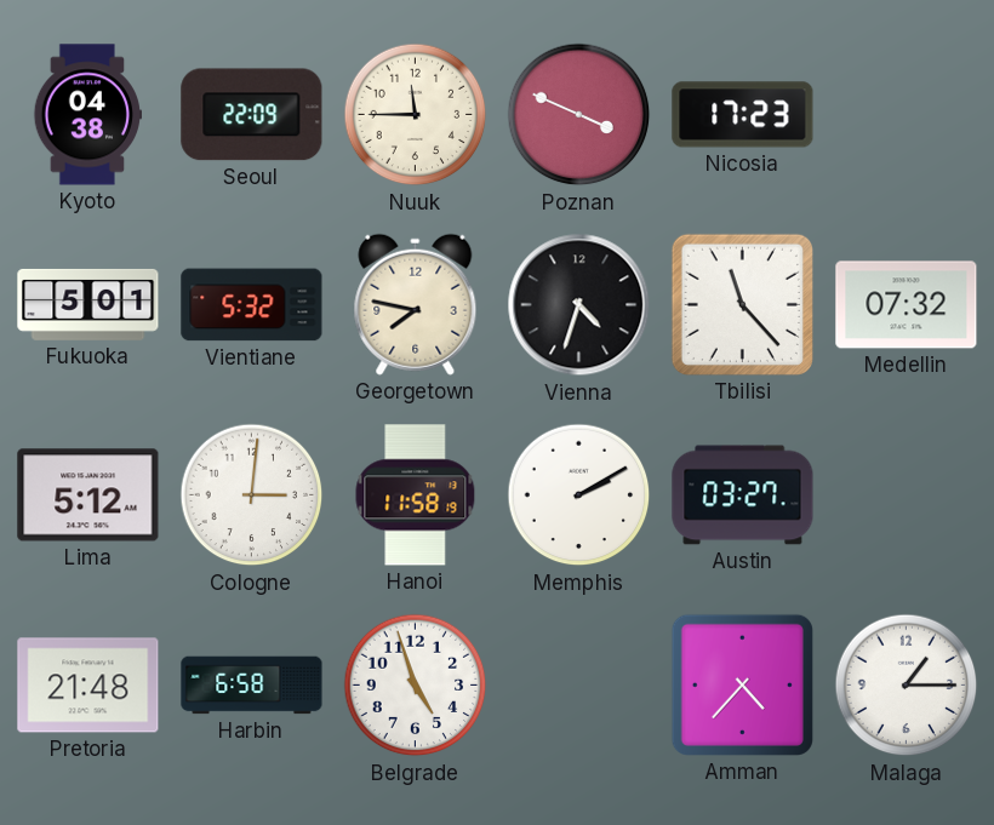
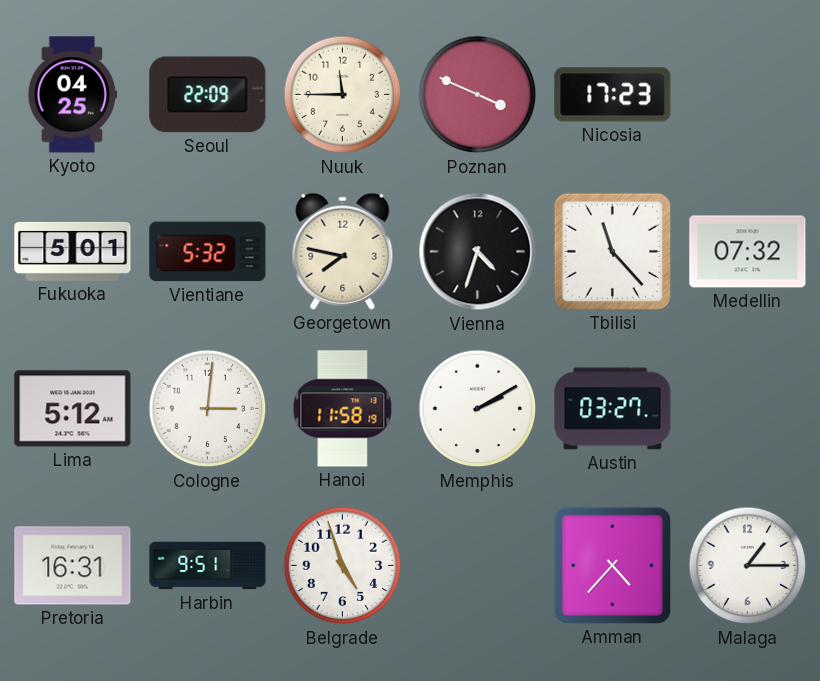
Kyoto: 04:38 -> 04:25
Pretoria: 21:48 -> 16:31
Harbin: 6:58 -> 9:51
